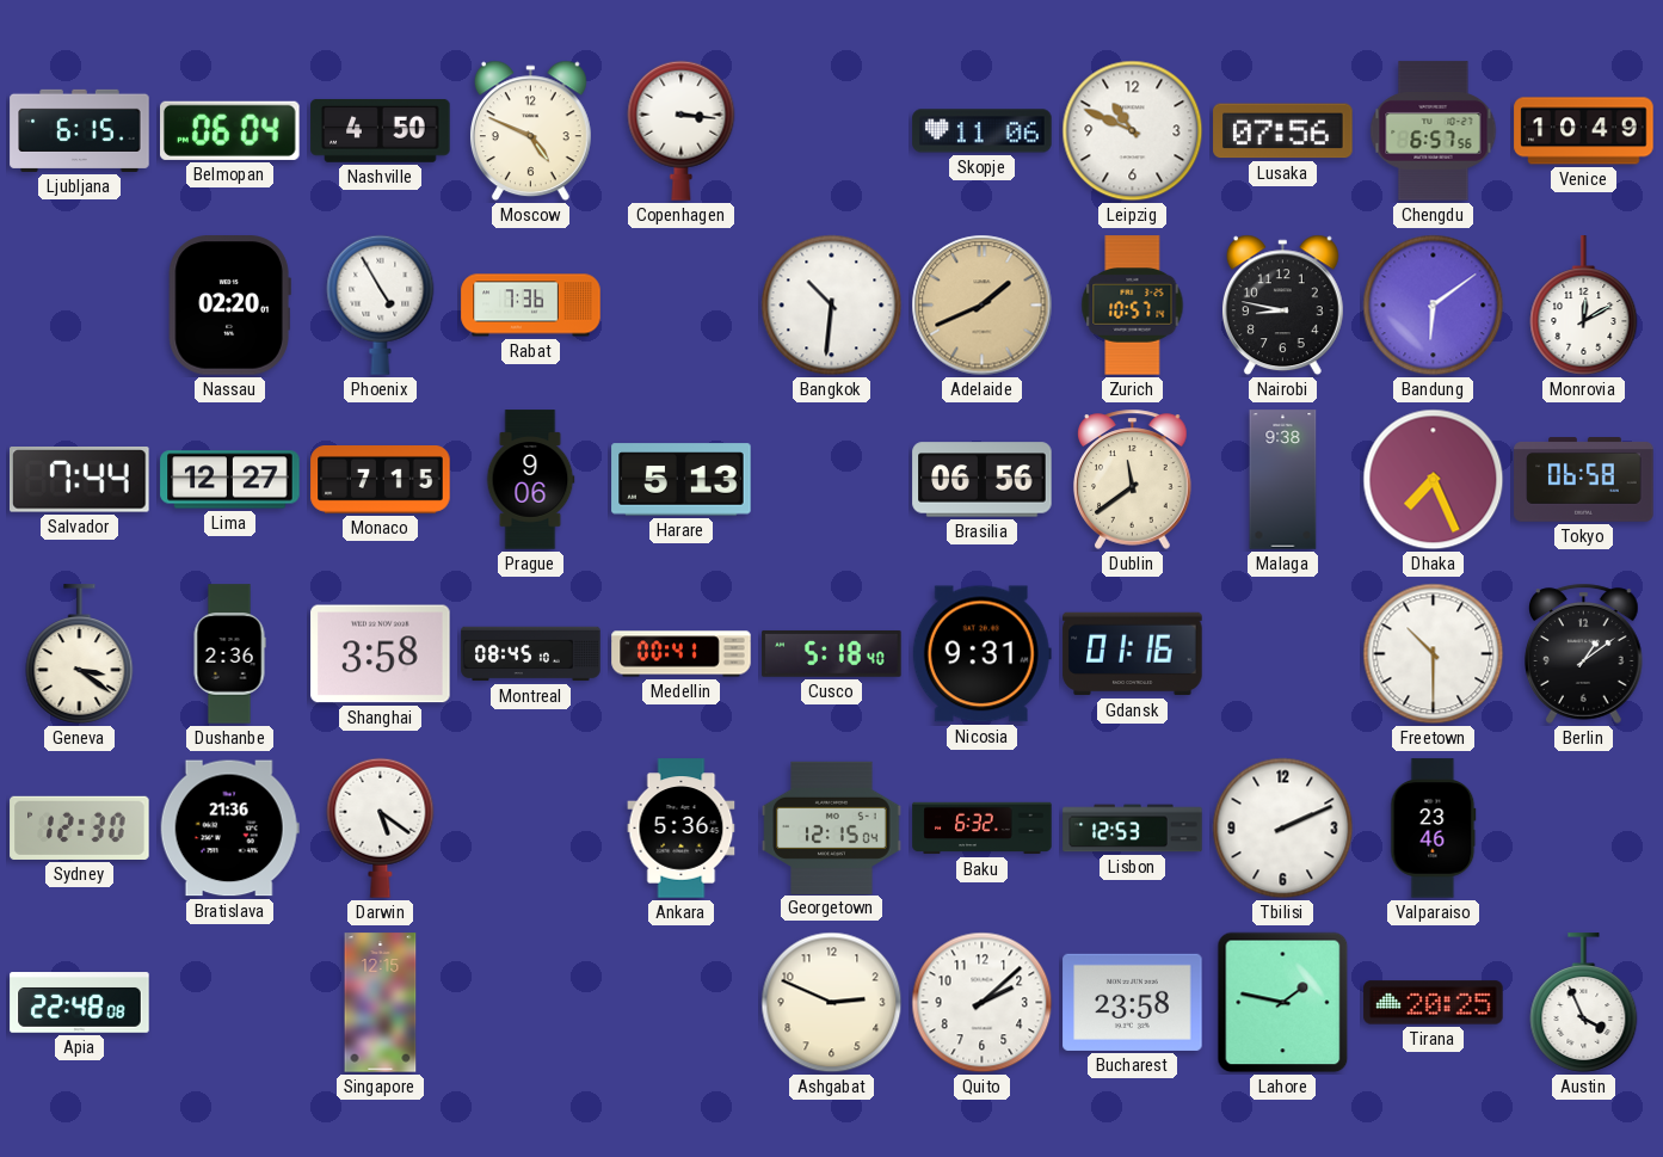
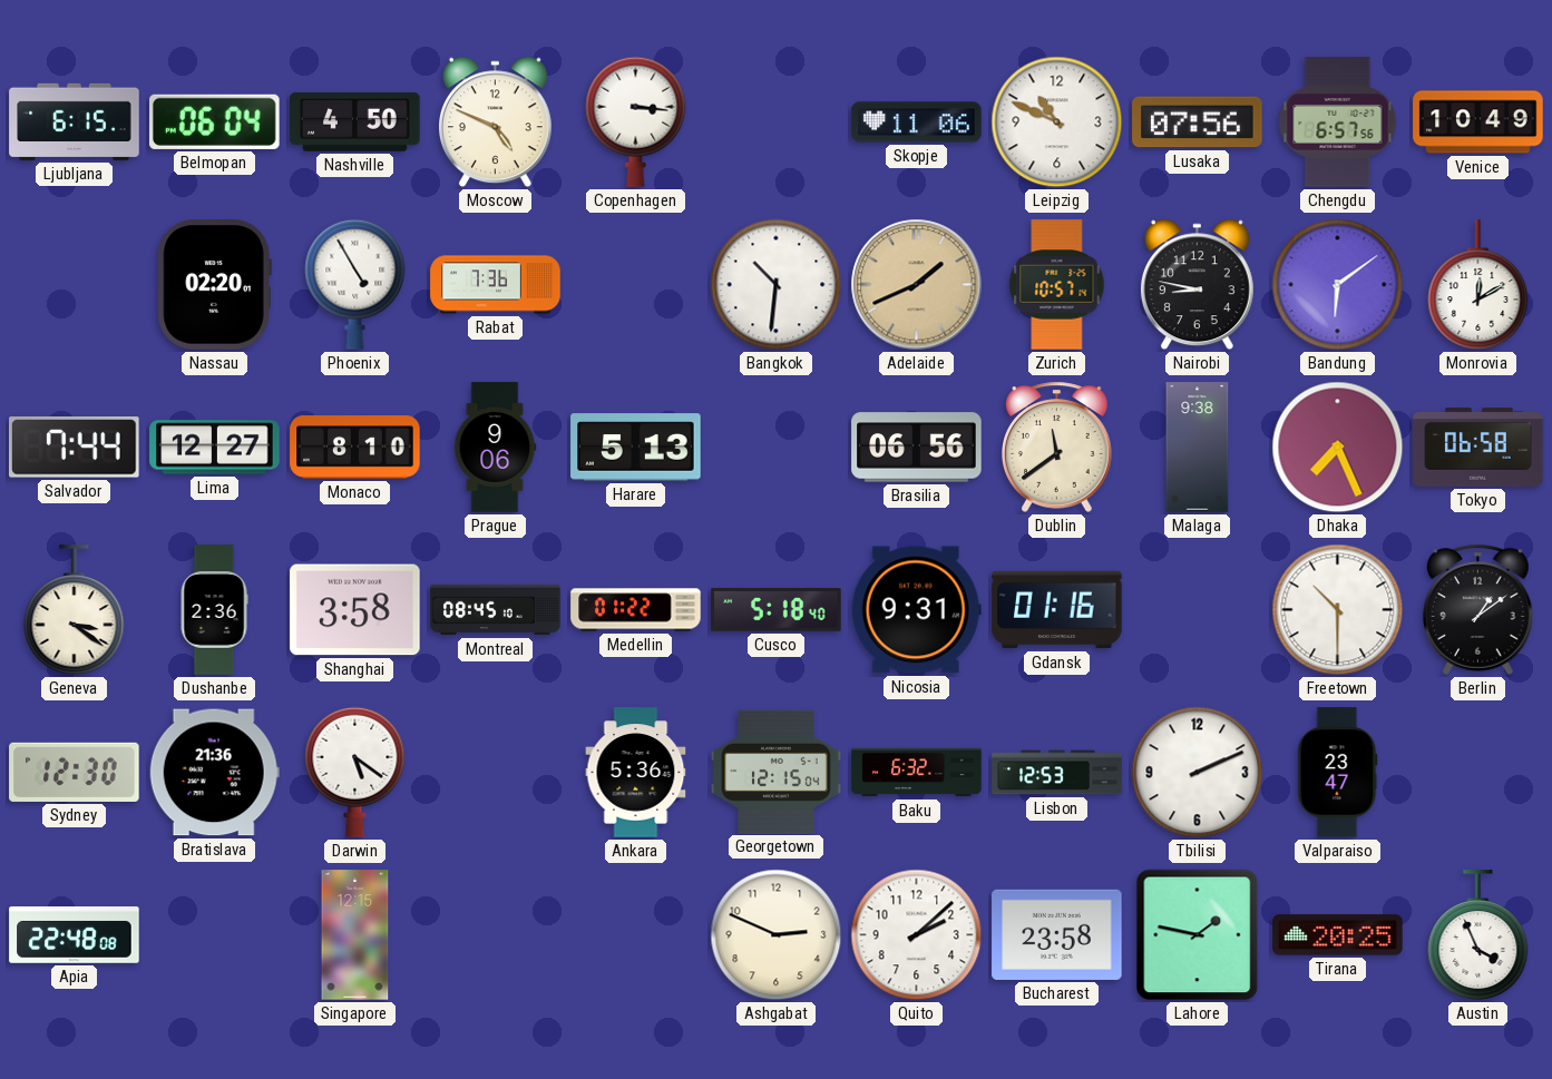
Monaco: 7:15 -> 8:10
Medellin: 00:41 -> 01:22
Valparaiso: 23:46 -> 23:47
